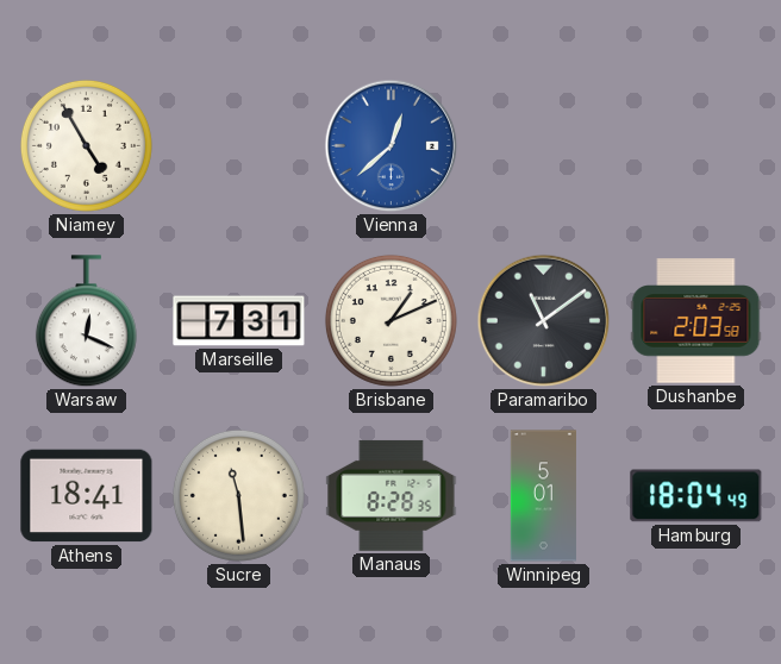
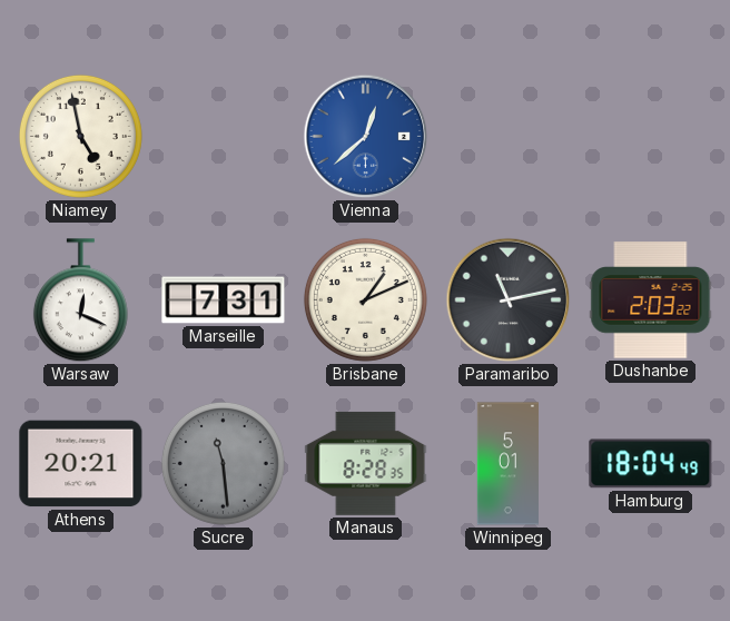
Niamey: 4:55 -> 4:58
Paramaribo: 11:09 -> 11:13
Dushanbe: 2:03:58 -> 2:03:22
Athens: 18:41 -> 20:21
Sucre dial: cream -> grey
